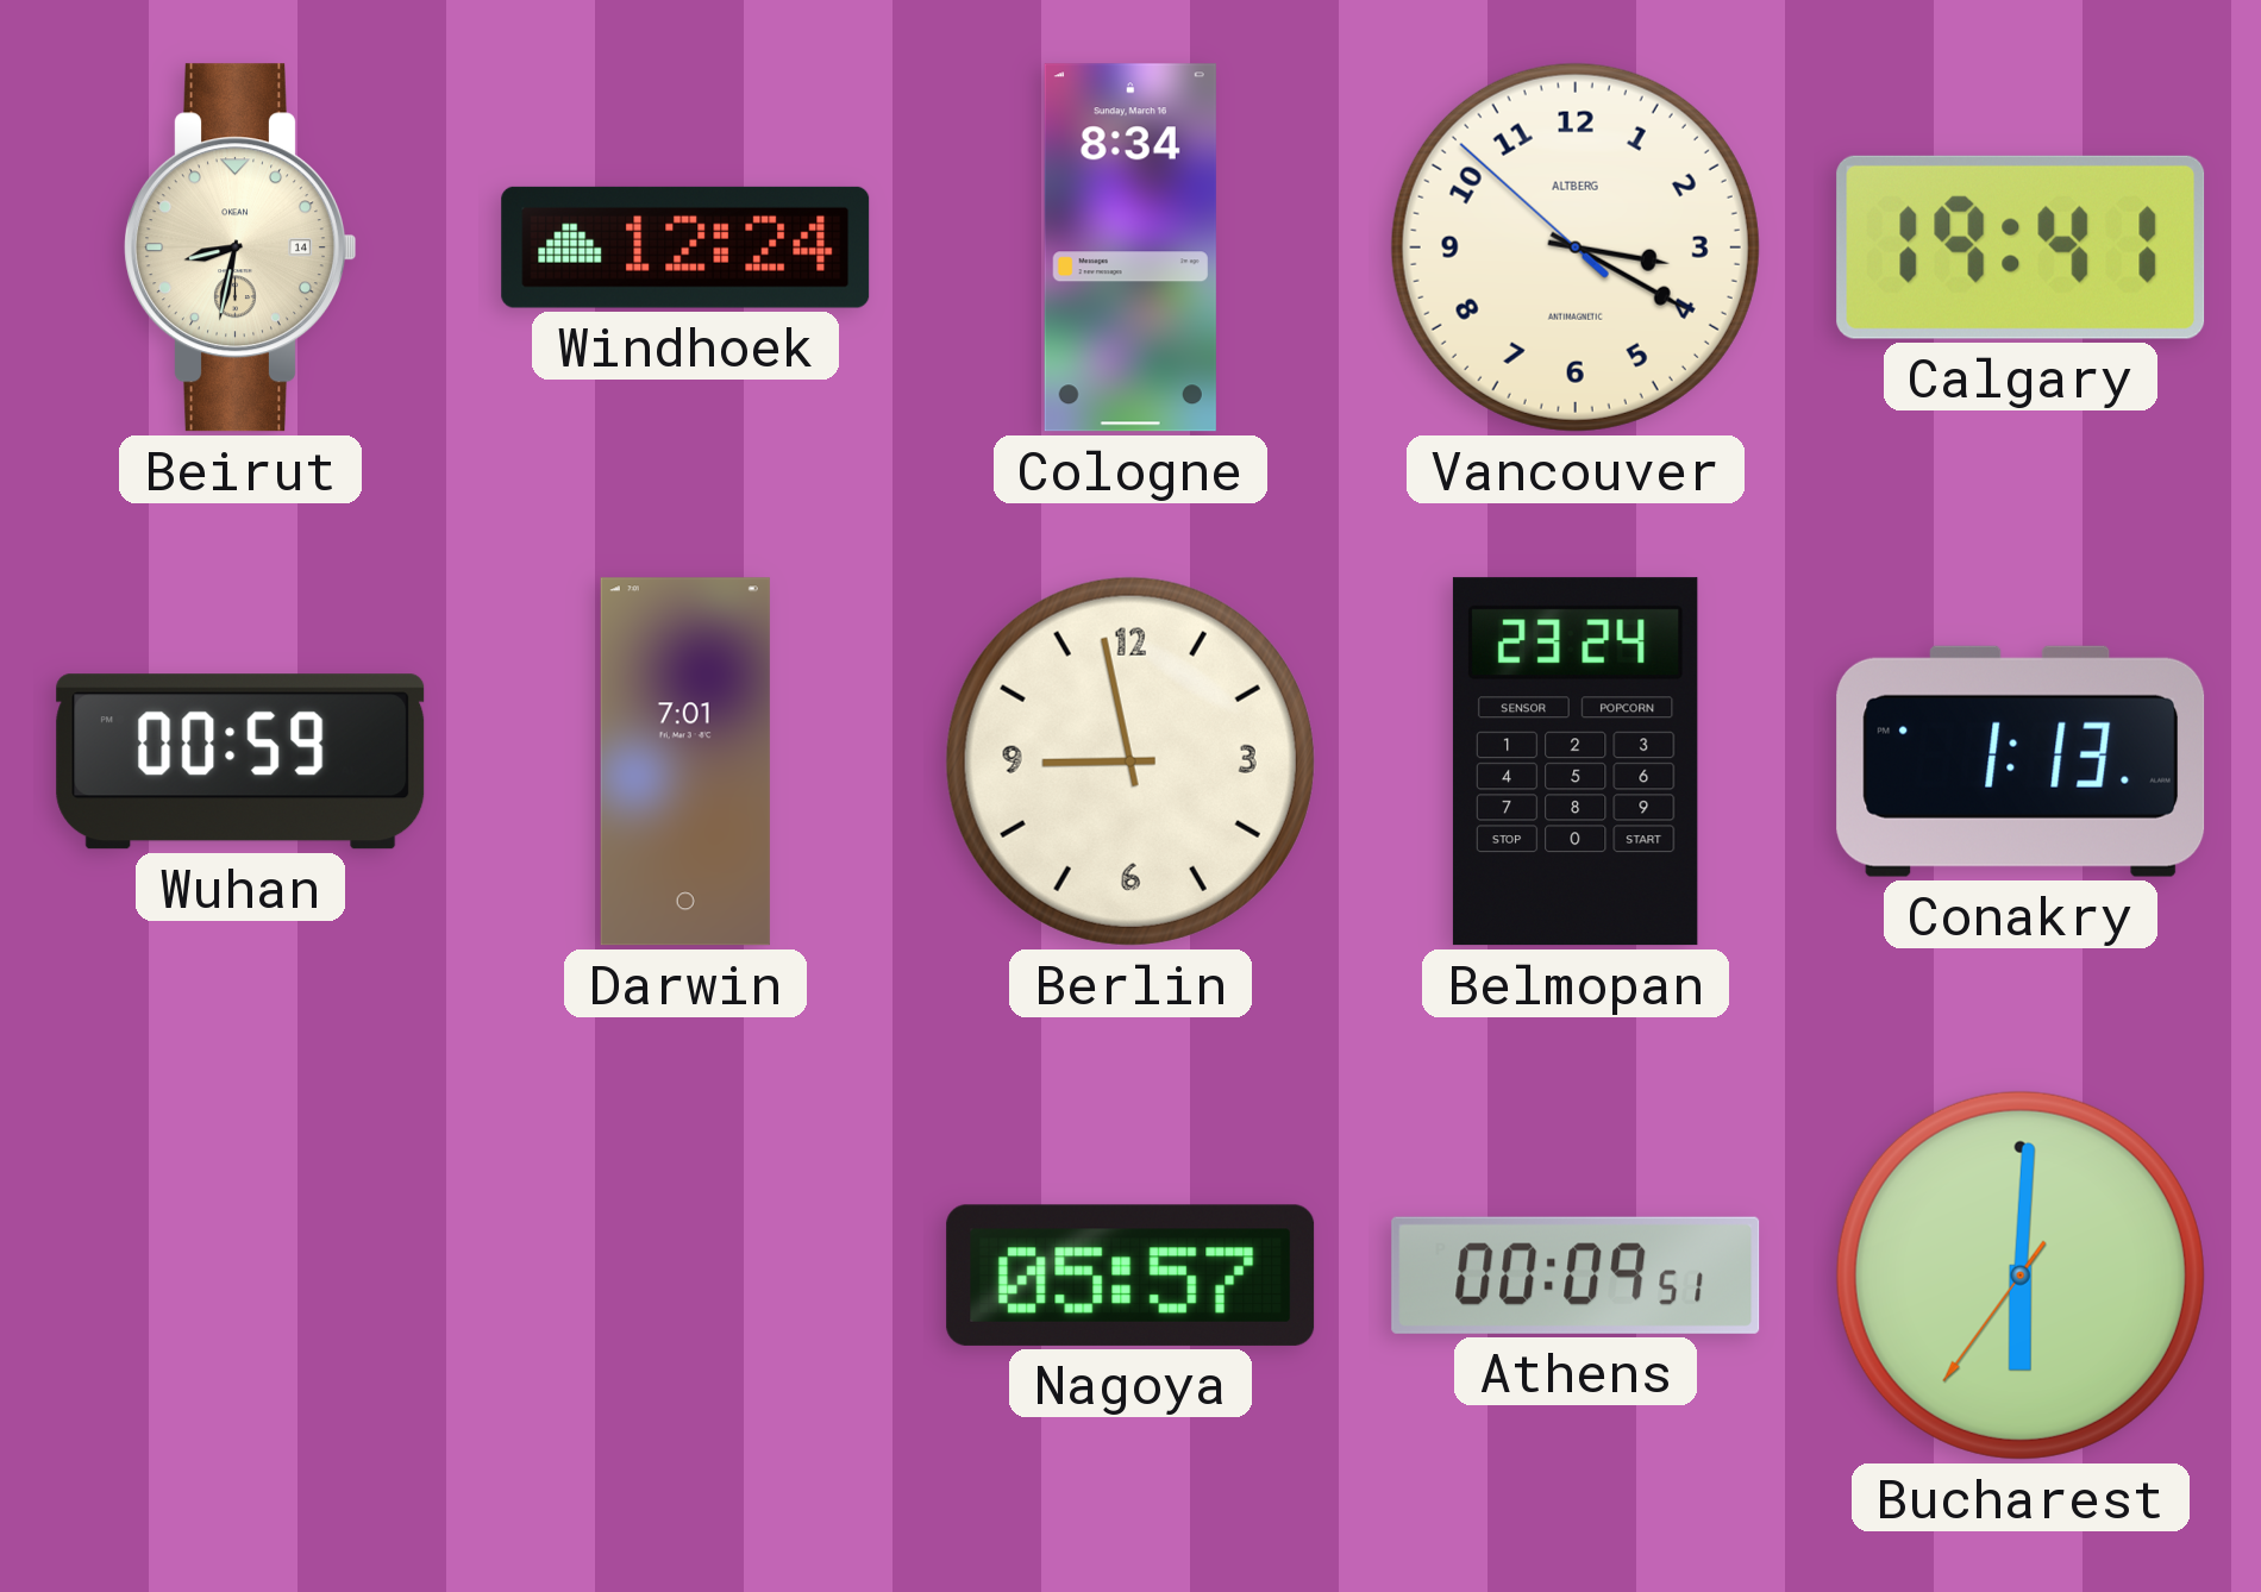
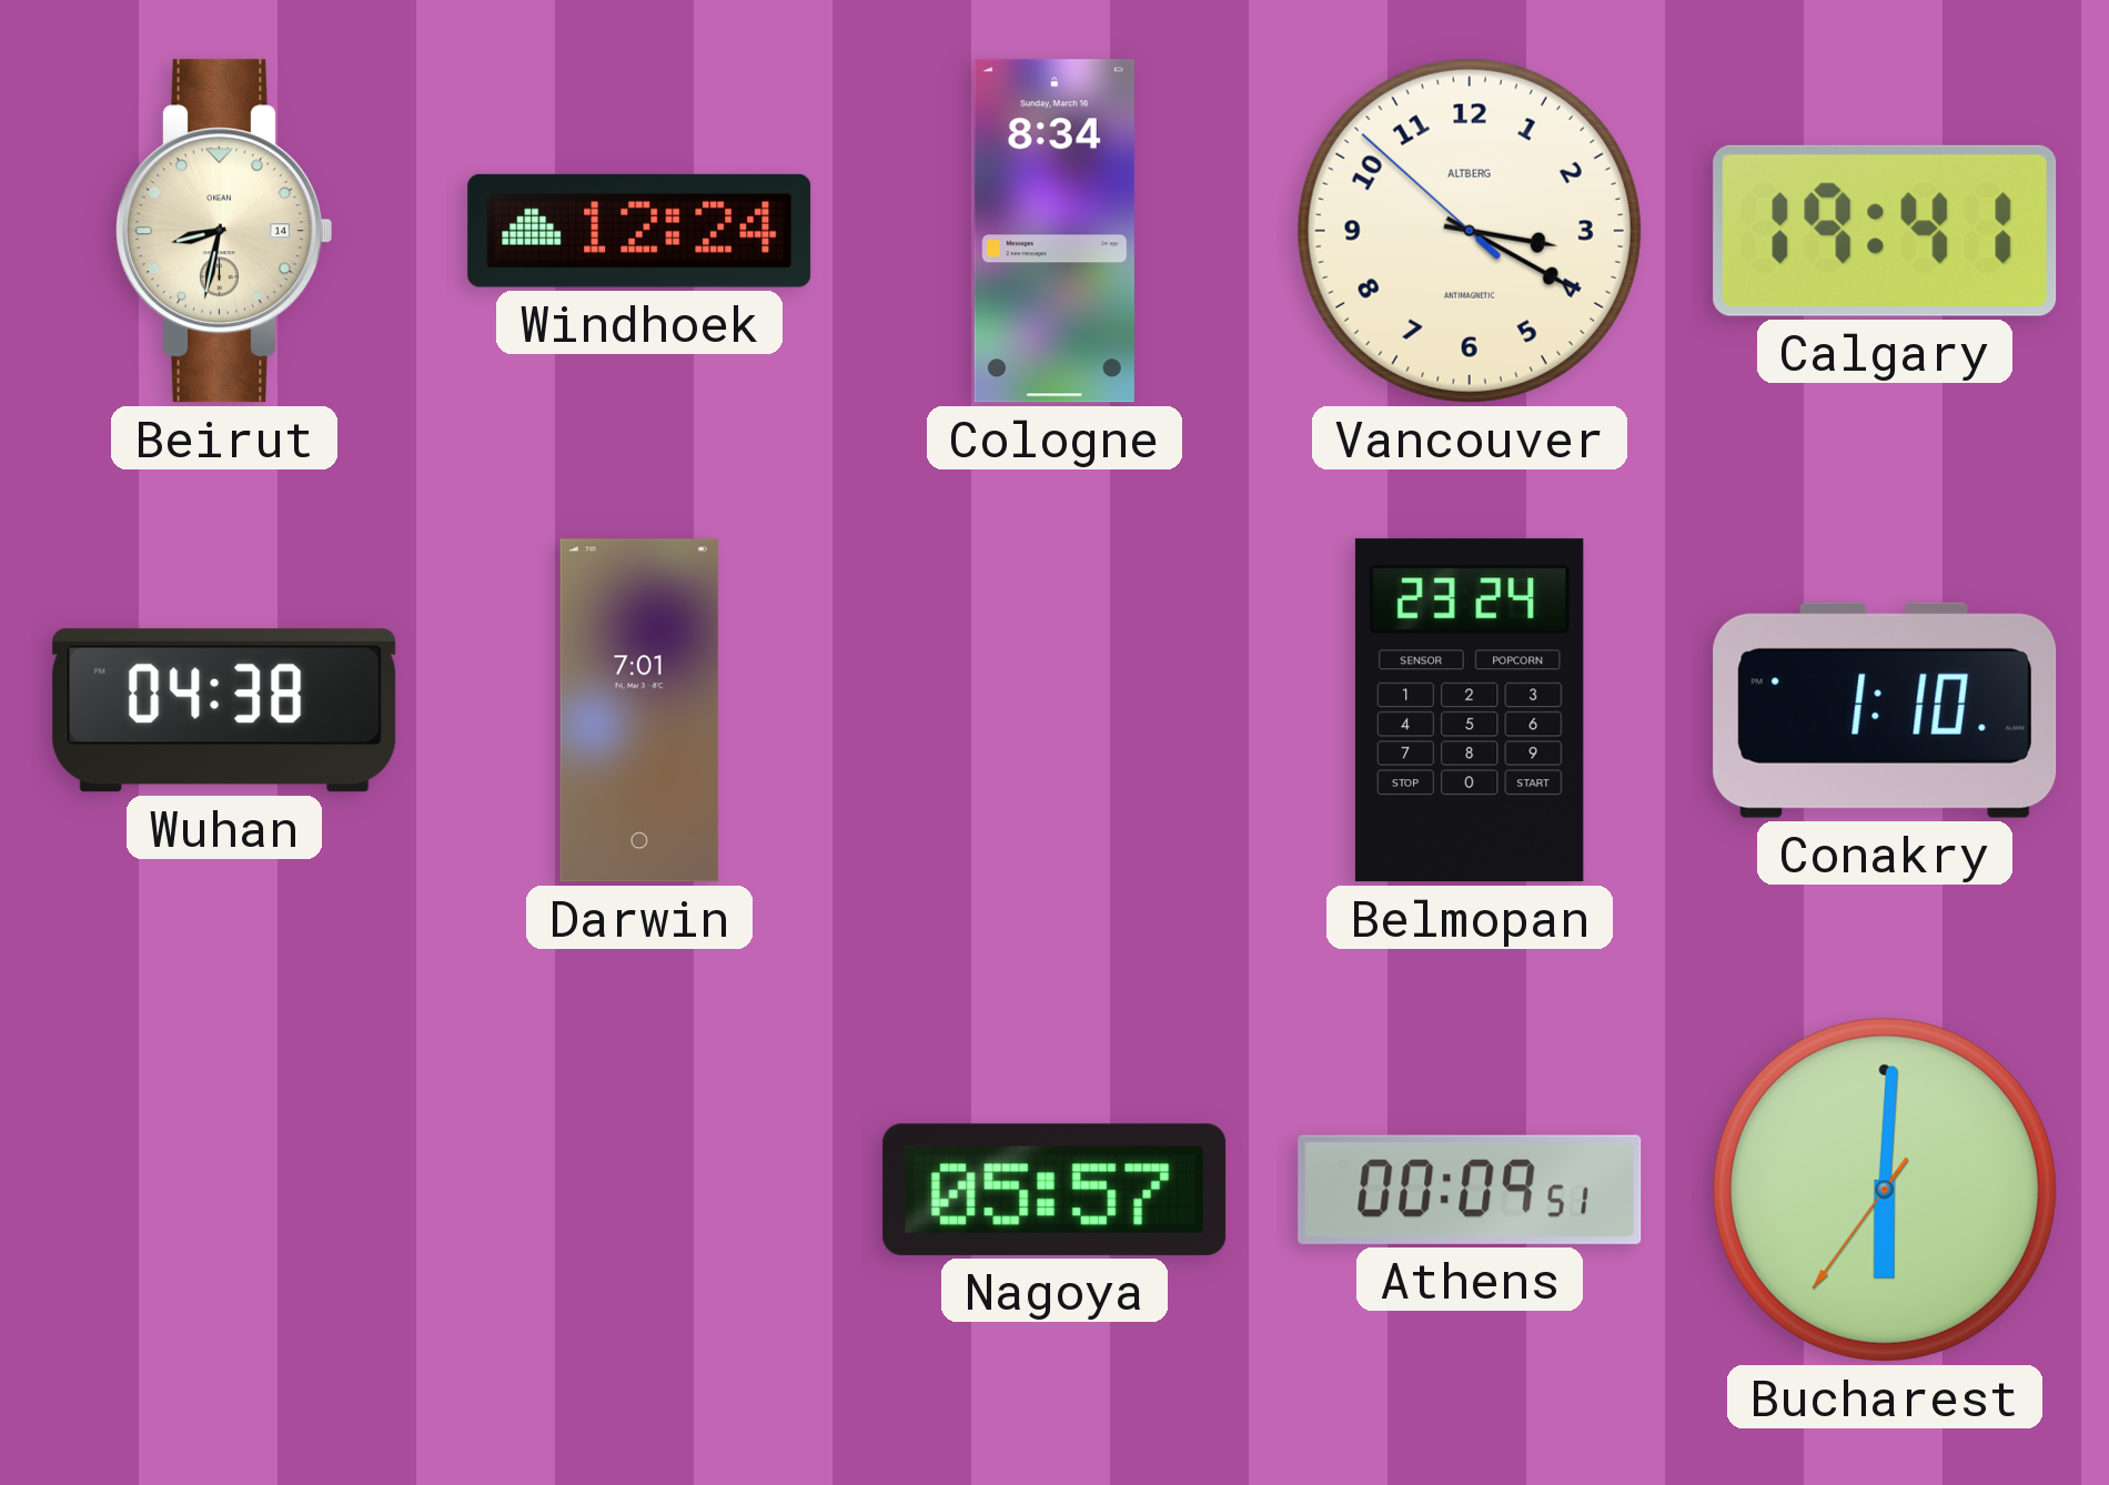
Wuhan: 00:59 -> 04:38
Berlin: 8:58 -> none
Conakry: 1:13 -> 1:10
